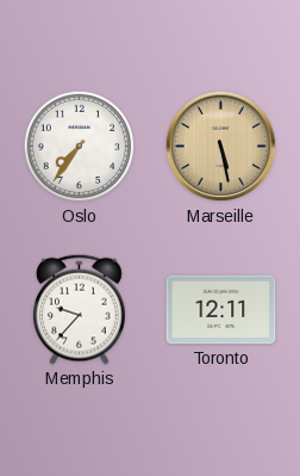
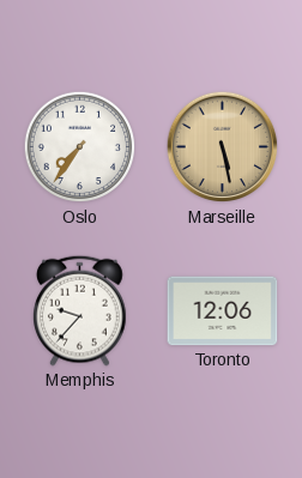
Toronto: 12:11 -> 12:06
